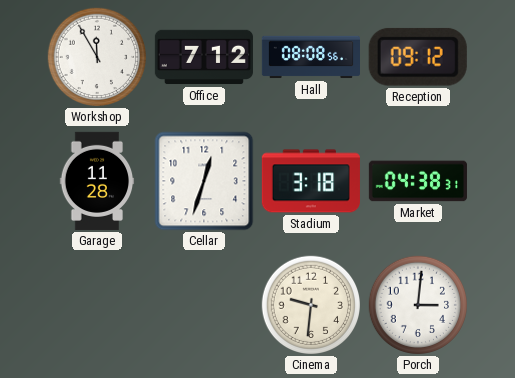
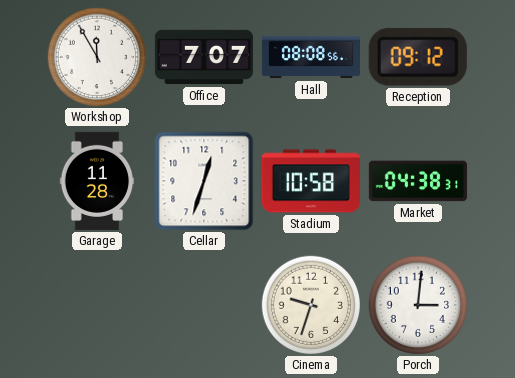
Office: 7:12 -> 7:07
Stadium: 3:18 -> 10:58
Cinema: 9:31 -> 9:33
